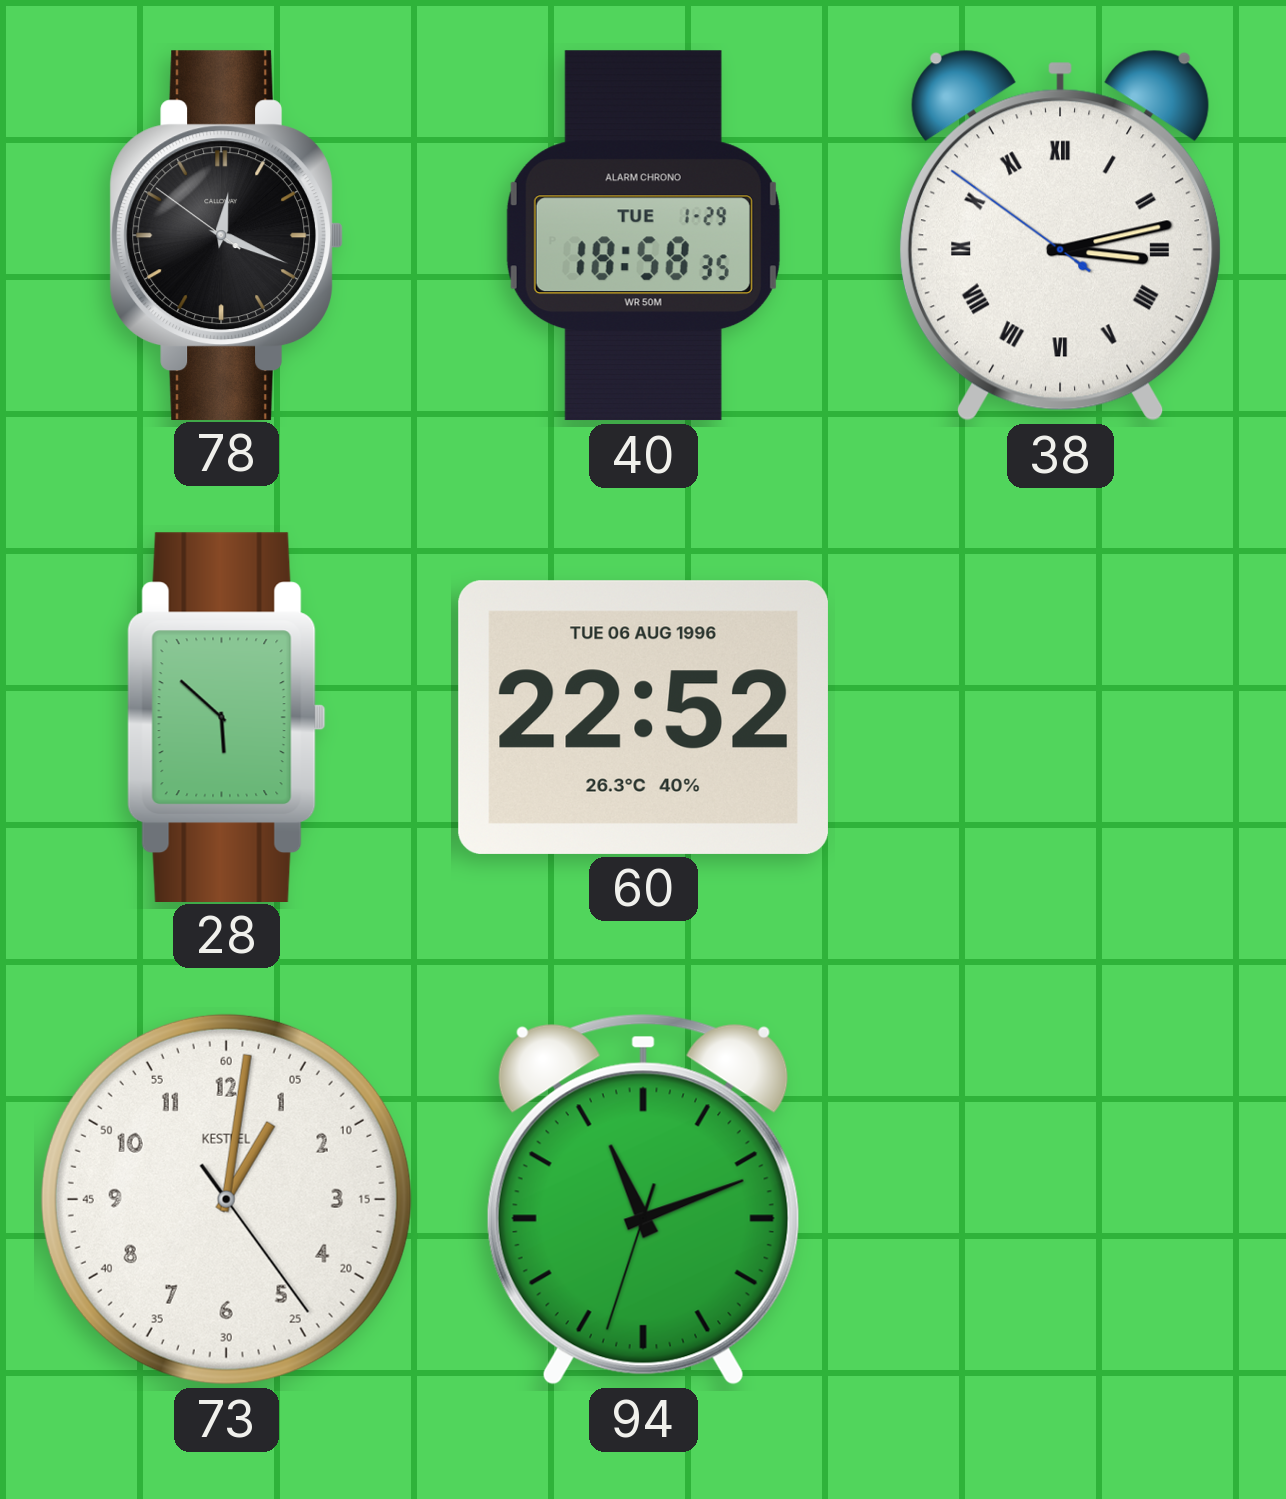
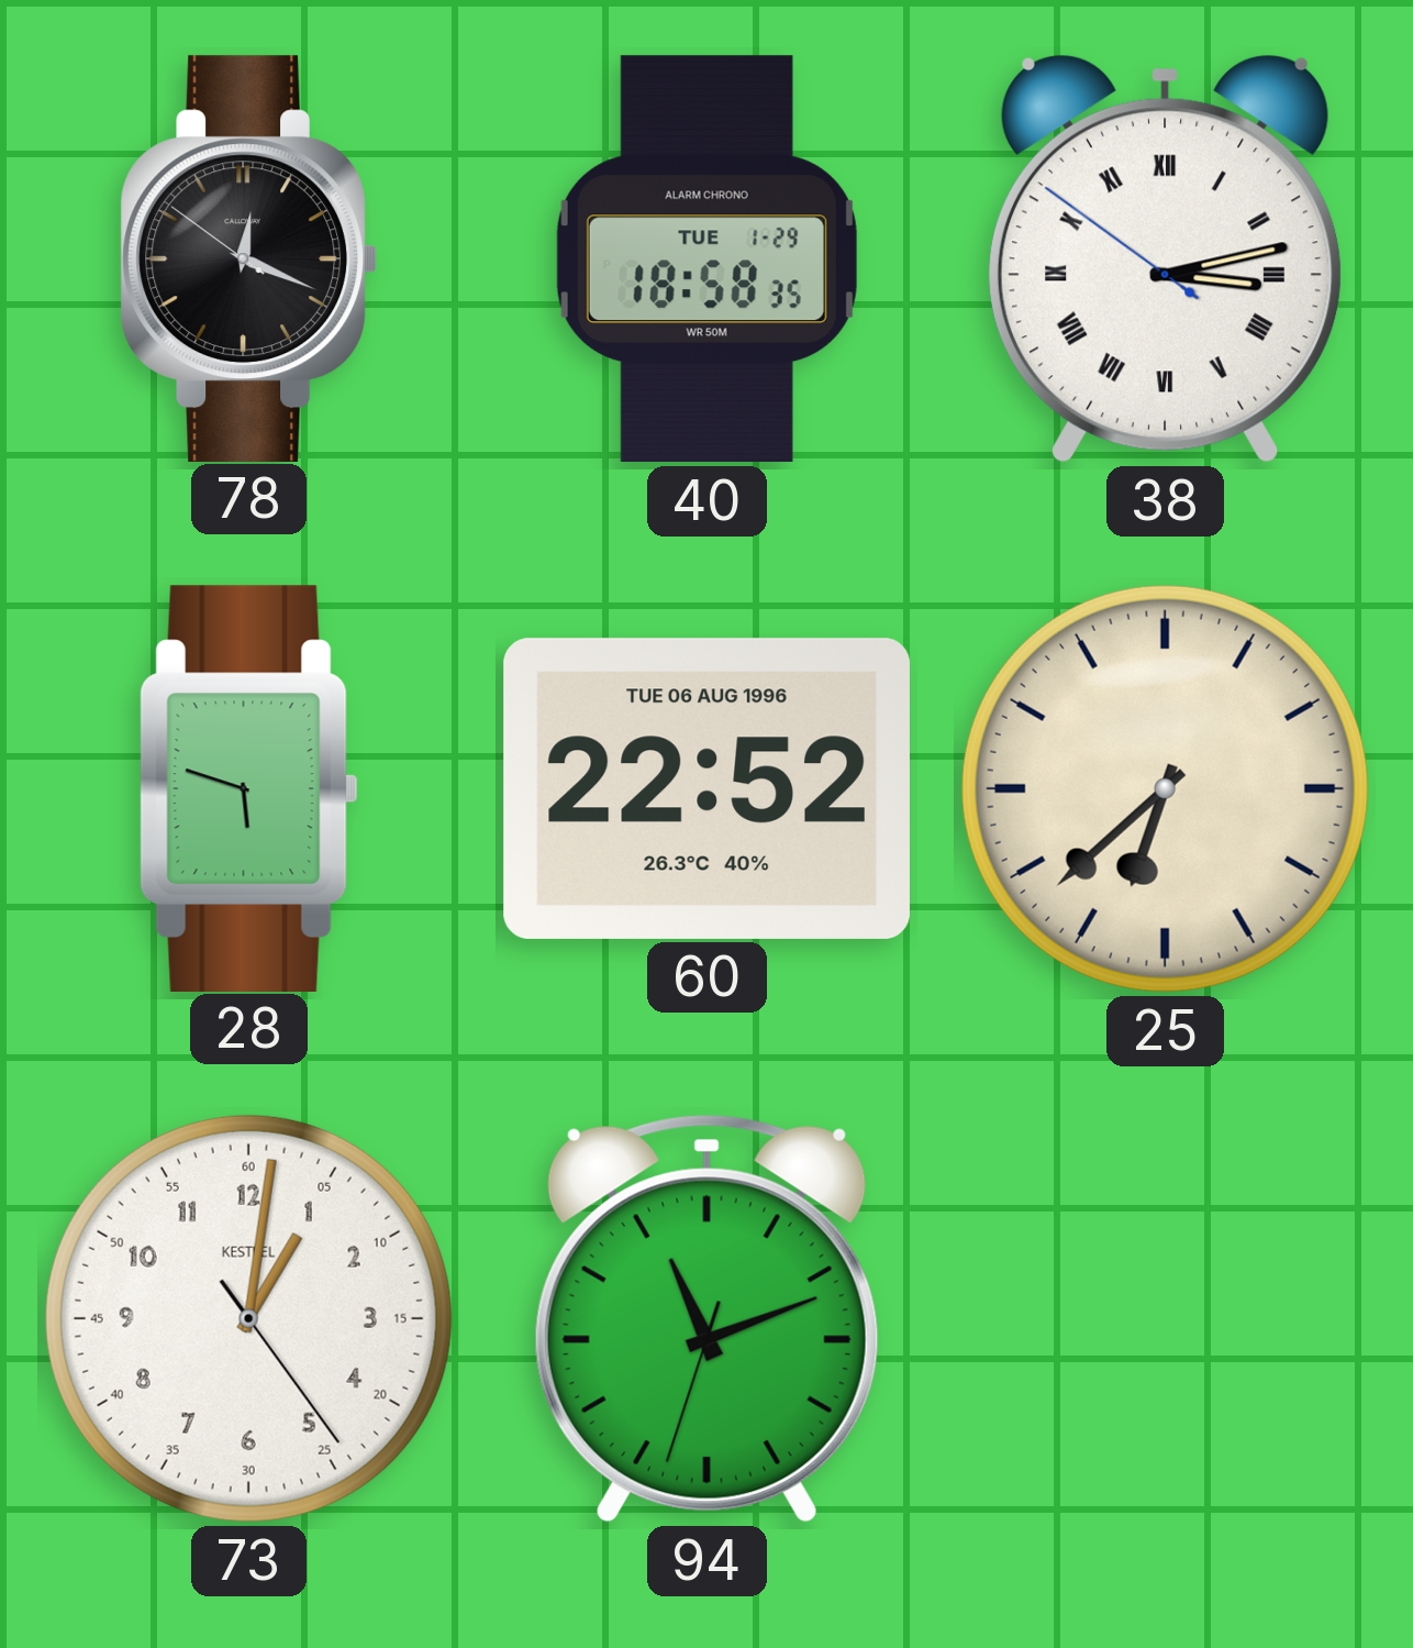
28: 5:52 -> 5:48
25: none -> 6:38
